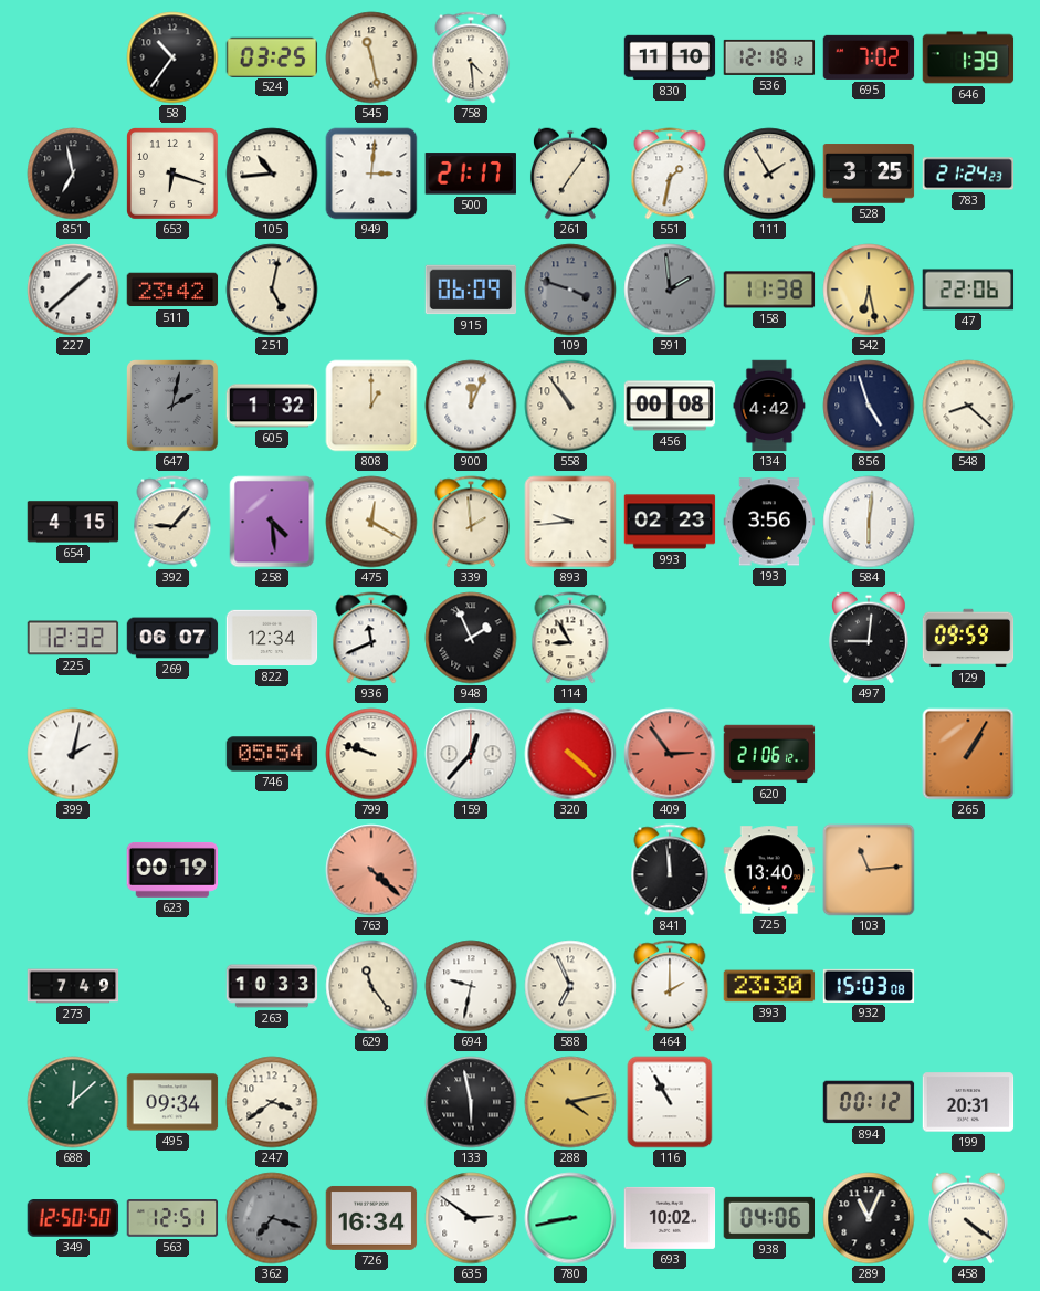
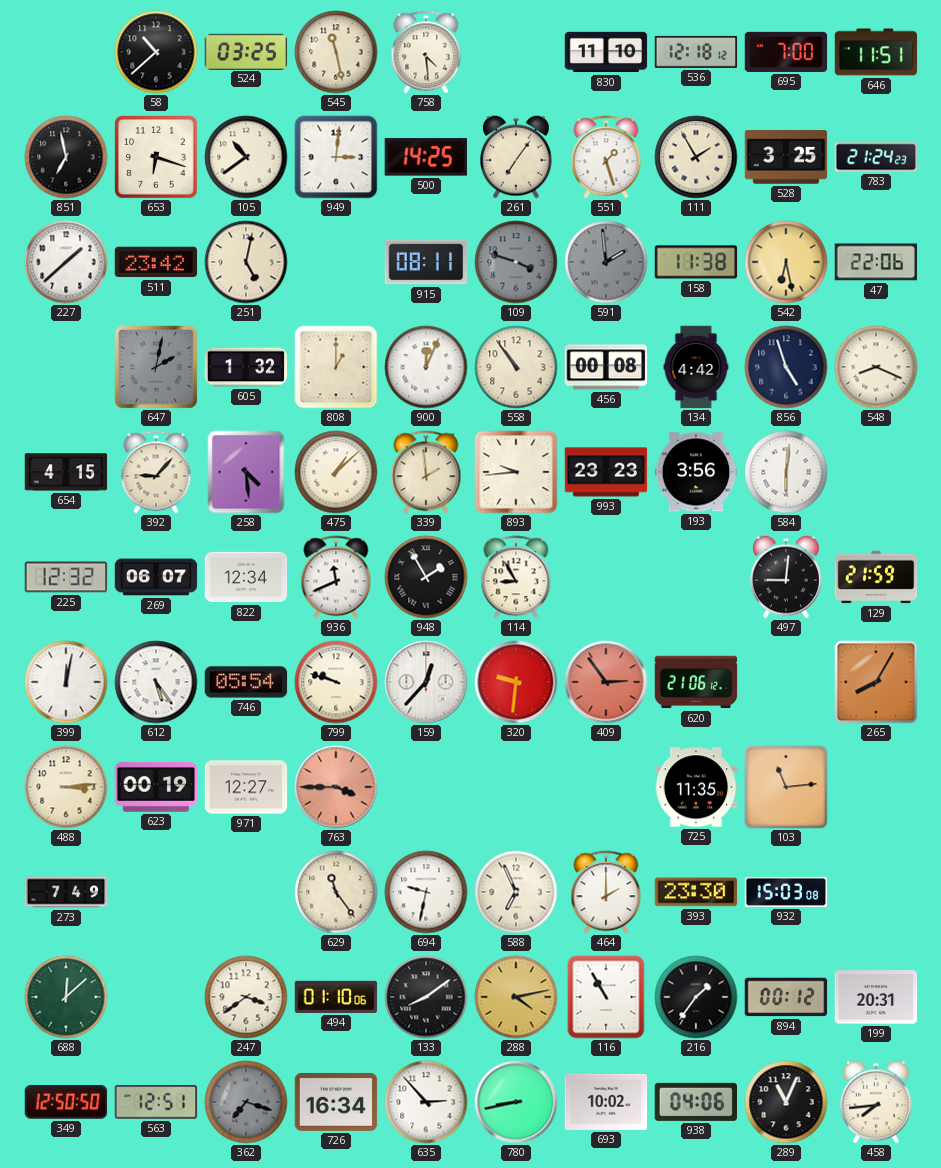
58: 10:36 -> 10:38
695: 7:02 -> 7:00
646: 1:39 -> 11:51
105: 10:44 -> 10:39
500: 21:17 -> 14:25
551: 1:32 -> 1:27
915: 06:09 -> 08:11
548: 8:22 -> 8:19
475: 12:20 -> 1:08
993: 02:23 -> 23:23
948: 1:56 -> 1:55
129: 09:59 -> 21:59
399: 2:02 -> 12:02
612: none -> 5:24
320: 4:22 -> 9:31
265: 1:05 -> 8:05
488: none -> 3:14
971: none -> 12:27
763: 4:22 -> 3:45
841: 11:59 -> none
725: 13:40 -> 11:35
263: 10:33 -> none
495: 09:34 -> none
494: none -> 01:10
133: 5:58 -> 8:09
216: none -> 1:36
635: 2:51 -> 2:53
458: 4:21 -> 7:44
